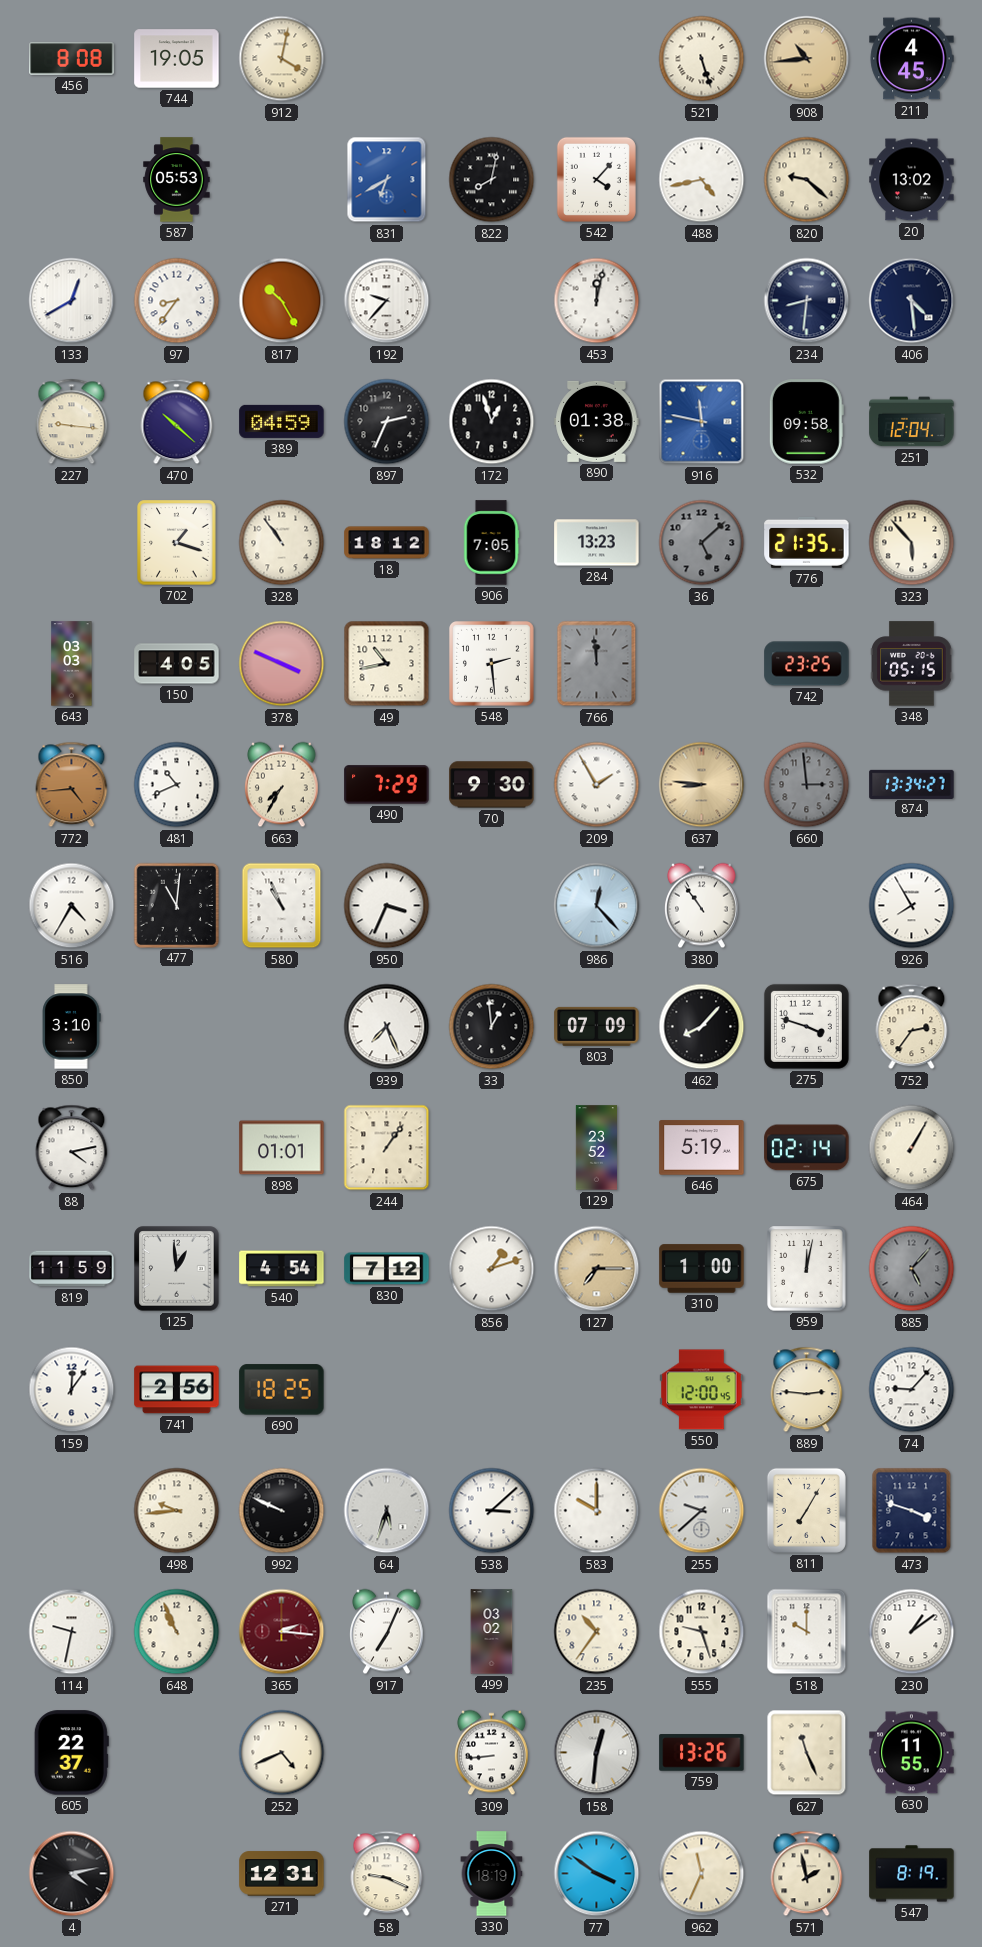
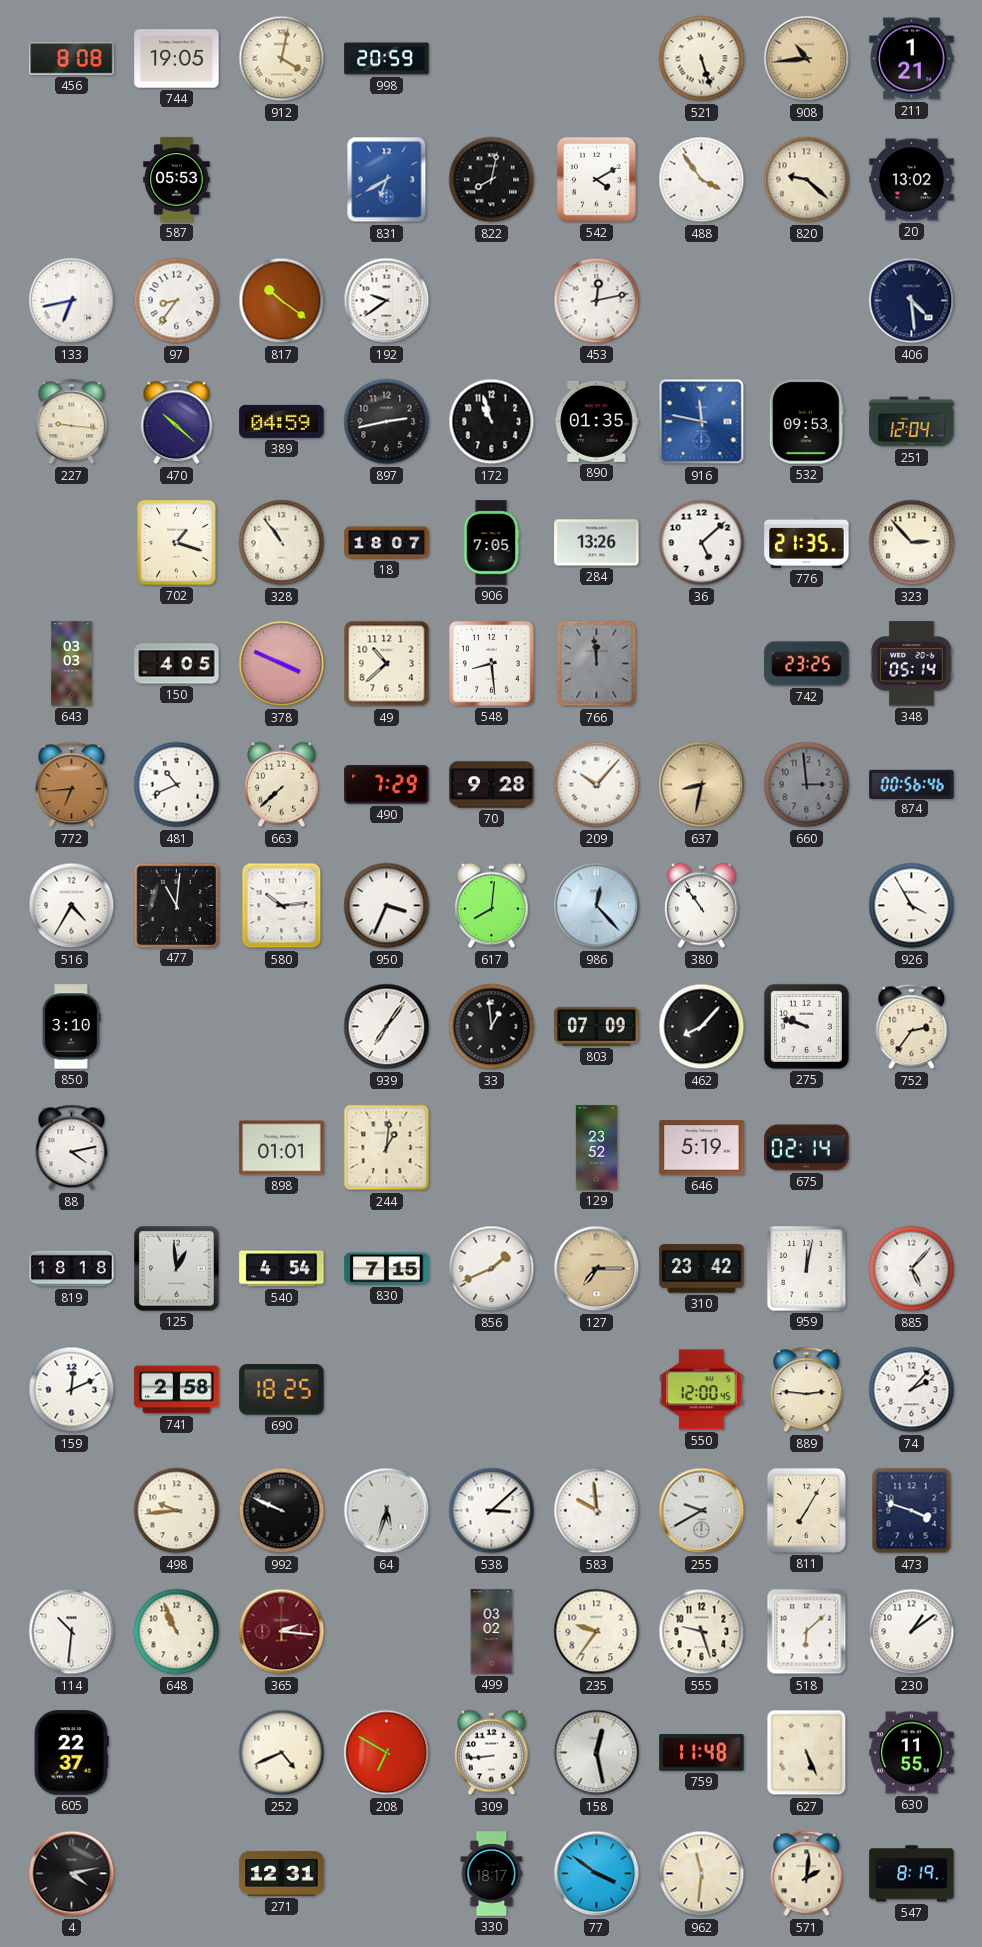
998: none -> 20:59
211: 4:45 -> 1:21
542: 4:07 -> 4:10
488: 4:43 -> 3:54
133: 12:40 -> 6:43
817: 10:25 -> 10:21
192: 9:37 -> 9:39
453: 12:02 -> 12:13
234: 8:31 -> none
897: 2:34 -> 2:43
172: 12:57 -> 10:57
890: 01:38 -> 01:35
532: 09:58 -> 09:53
18: 18:12 -> 18:07
284: 13:23 -> 13:26
36 dial: grey -> white
323: 5:53 -> 2:53
49: 10:43 -> 10:38
548: 2:29 -> 8:29
348: 05:15 -> 05:14
772: 4:44 -> 6:44
663: 7:35 -> 7:38
70: 9:30 -> 9:28
209: 1:55 -> 10:07
637: 8:46 -> 8:32
874: 13:34 -> 00:56
580: 10:56 -> 10:14
617: none -> 8:01
926: 7:55 -> 3:55
939: 7:26 -> 7:06
275: 3:48 -> 9:48
244: 1:06 -> 1:01
464: 1:05 -> none
819: 11:59 -> 18:18
830: 7:12 -> 7:15
856: 1:12 -> 1:41
310: 1:00 -> 23:42
885 dial: grey -> white
159: 12:06 -> 12:11
741: 2:56 -> 2:58
74: 9:07 -> 2:07
583: 10:00 -> 9:59
255: 9:38 -> 9:40
114: 9:32 -> 10:31
917: 7:04 -> none
235: 10:36 -> 9:36
518: 10:00 -> 6:08
208: none -> 6:50
158: 12:31 -> 12:28
759: 13:26 -> 11:48
627: 11:26 -> 5:26
58: 9:19 -> none
330: 18:19 -> 18:17
962: 11:34 -> 11:31
571: 1:58 -> 2:01
